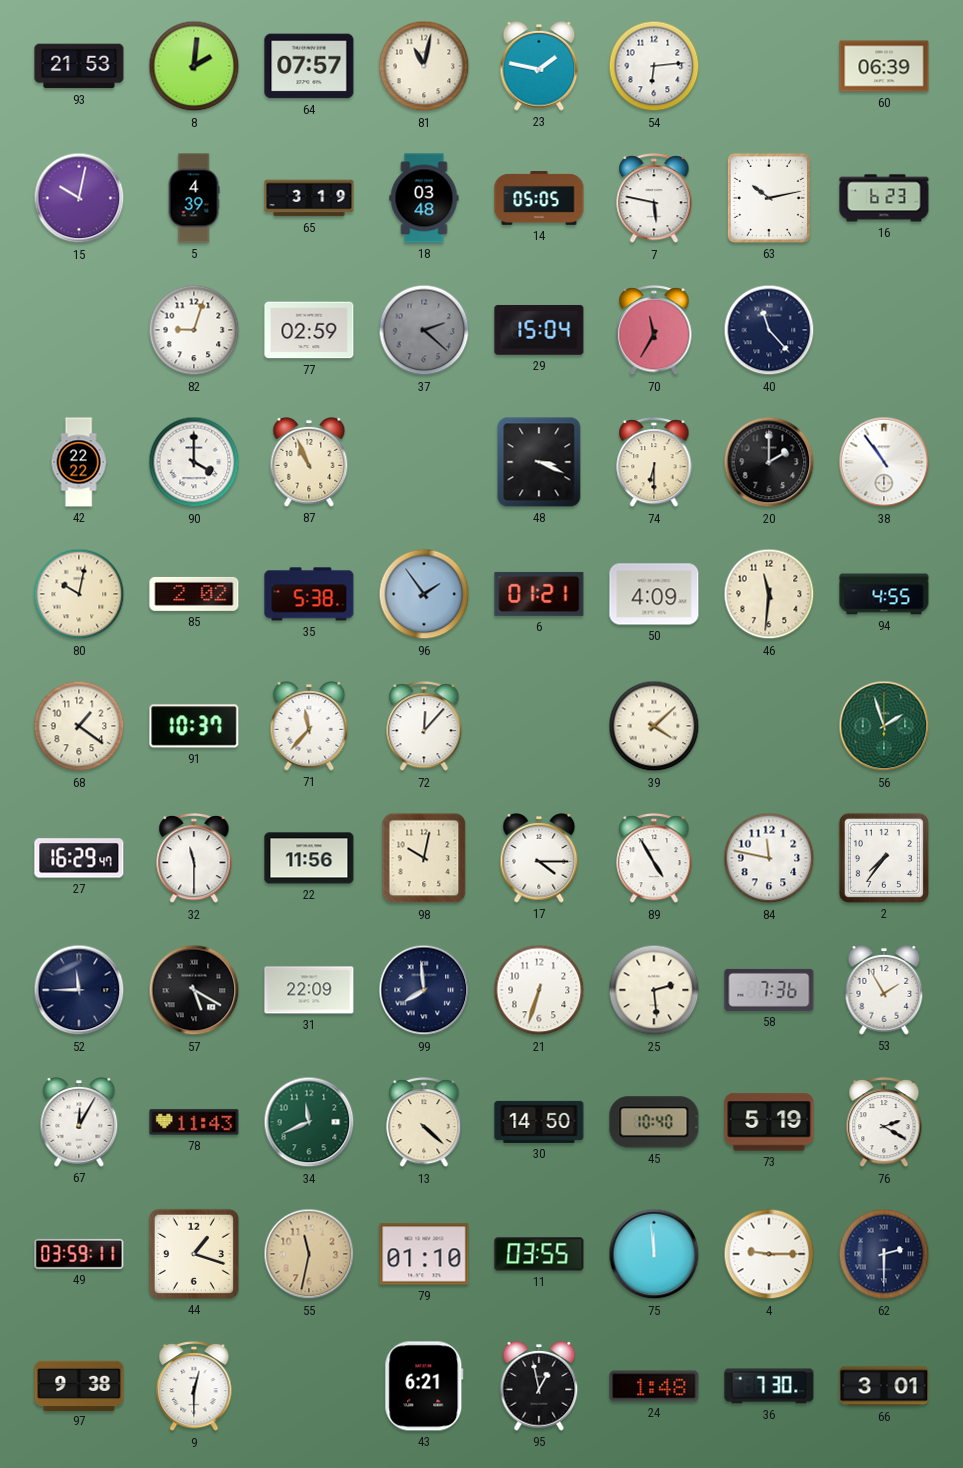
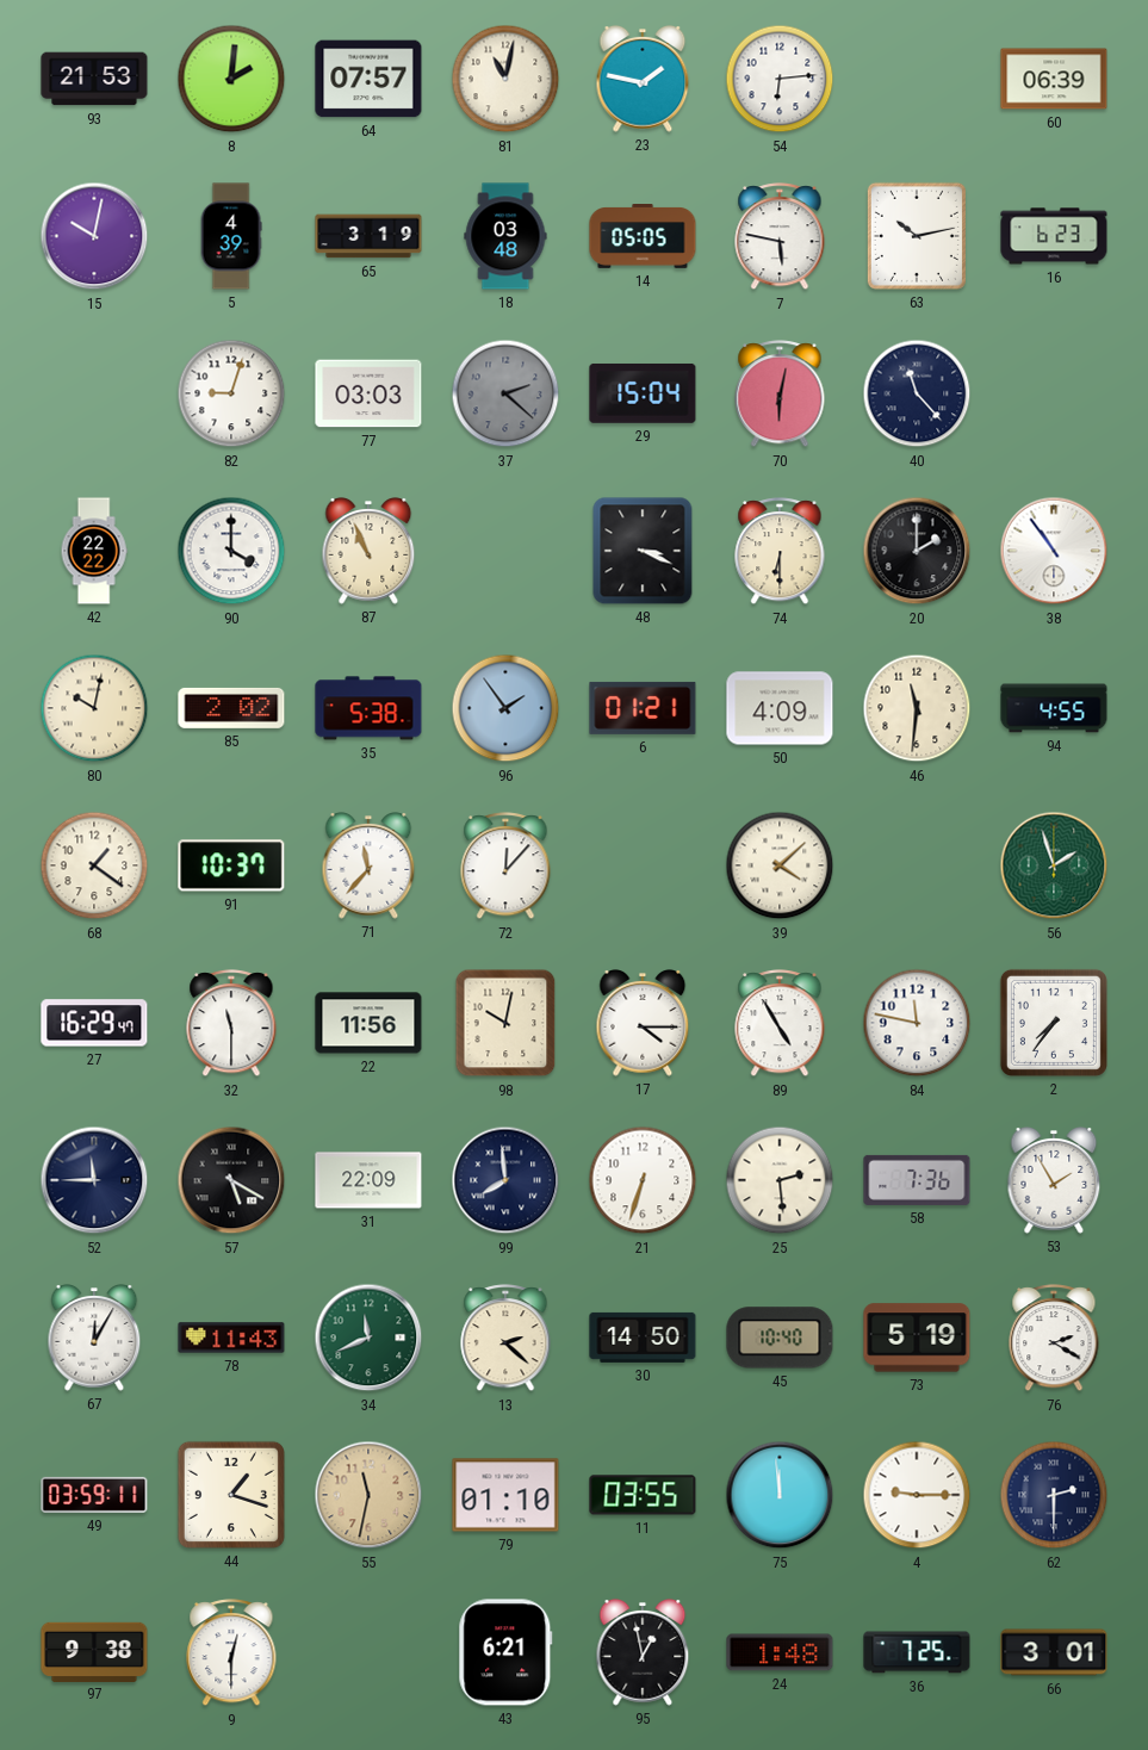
77: 02:59 -> 03:03
70: 11:35 -> 6:02
13: 4:22 -> 2:22
36: 7:30 -> 7:25
